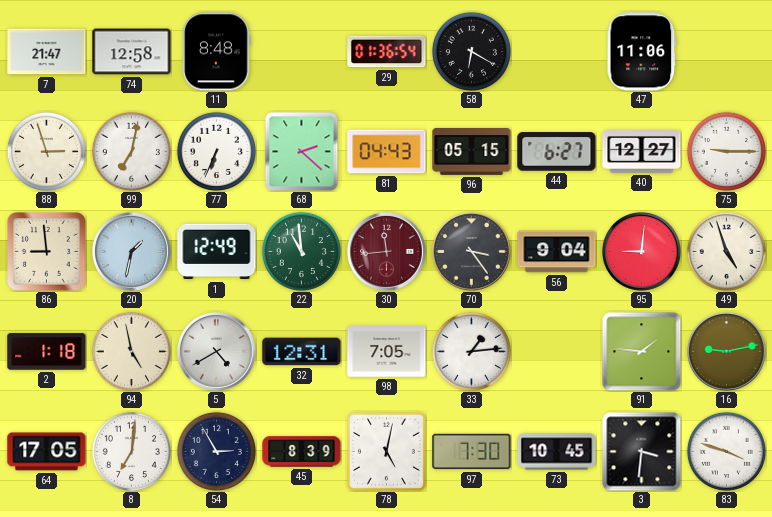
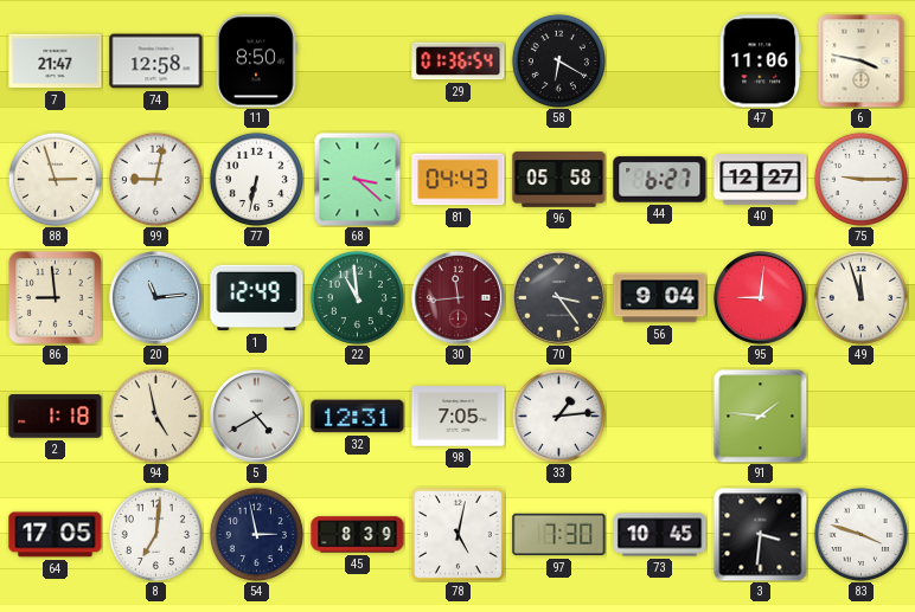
11: 8:48 -> 8:50
6: none -> 3:47
99: 7:02 -> 9:02
77: 6:34 -> 6:32
68: 2:22 -> 3:22
96: 05:15 -> 05:58
20: 1:32 -> 11:14
49: 4:57 -> 11:57
16: 9:13 -> none
54: 2:55 -> 2:58
